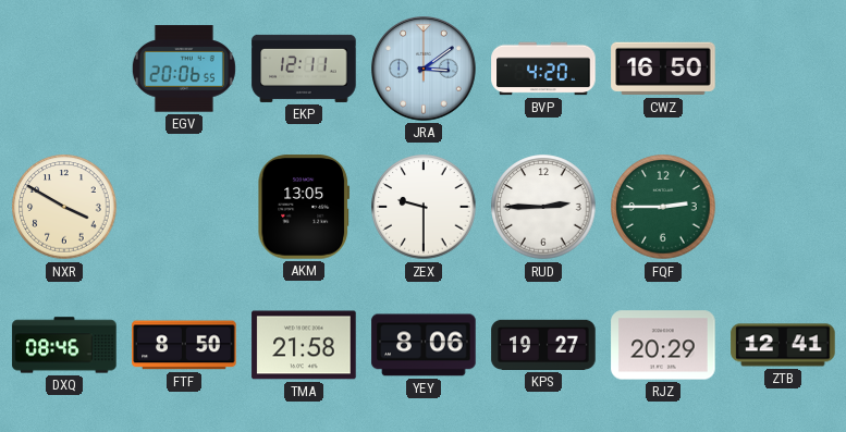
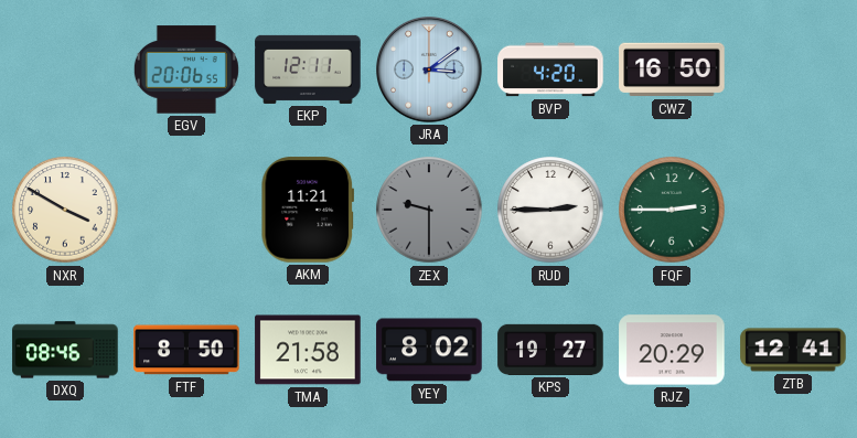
AKM: 13:05 -> 11:21
ZEX dial: white -> grey
YEY: 8:06 -> 8:02
